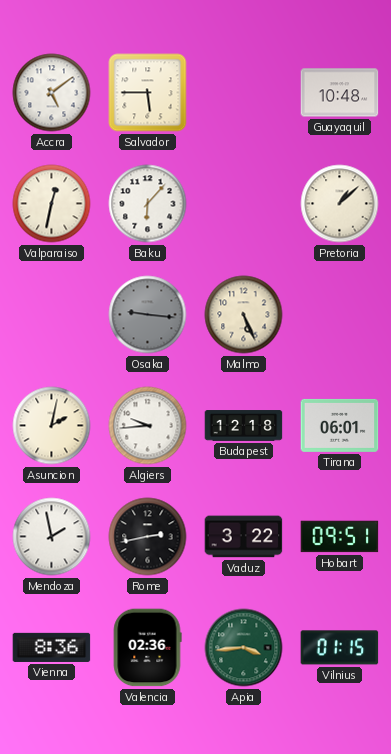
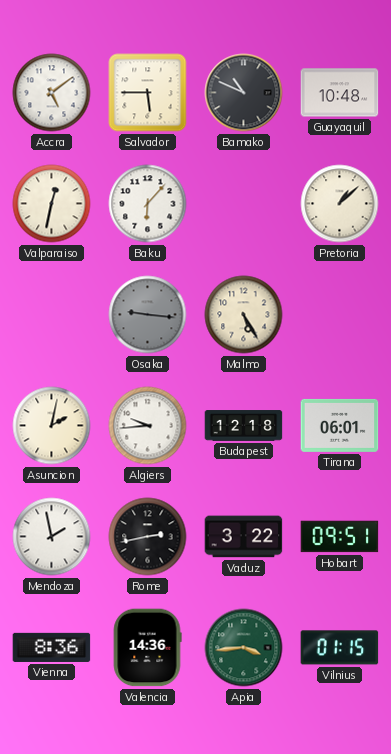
Bamako: none -> 10:49
Malmo: 5:26 -> 5:25
Valencia: 02:36 -> 14:36
